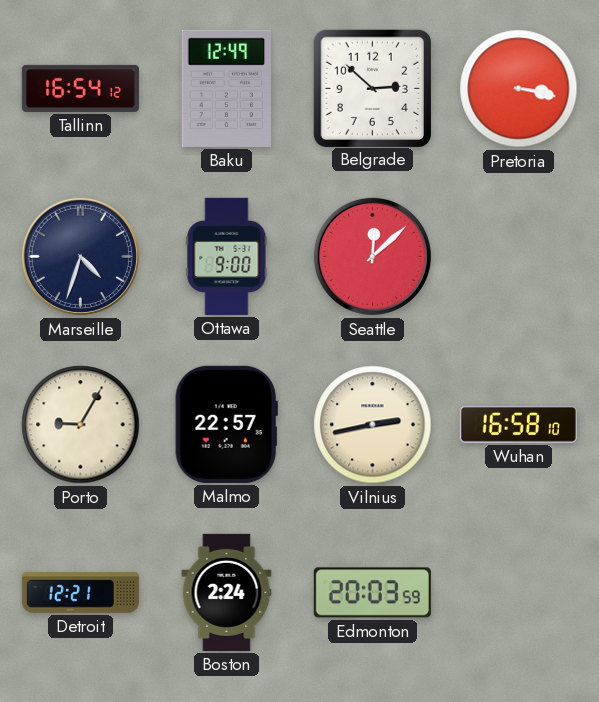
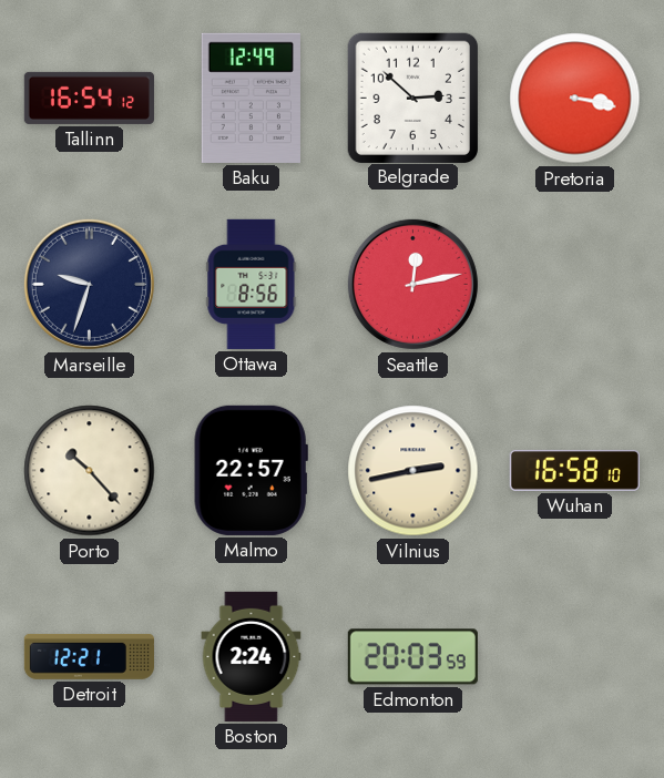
Marseille: 4:33 -> 9:33
Ottawa: 9:00 -> 8:56
Seattle: 12:08 -> 12:13
Porto: 9:05 -> 10:23
